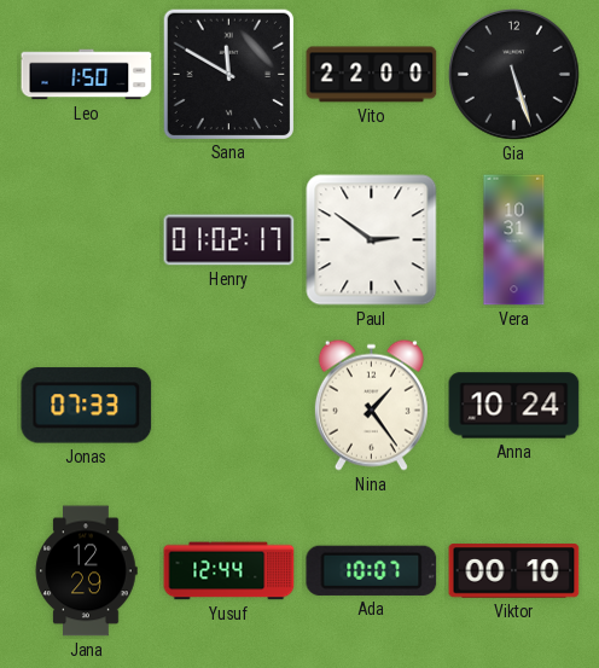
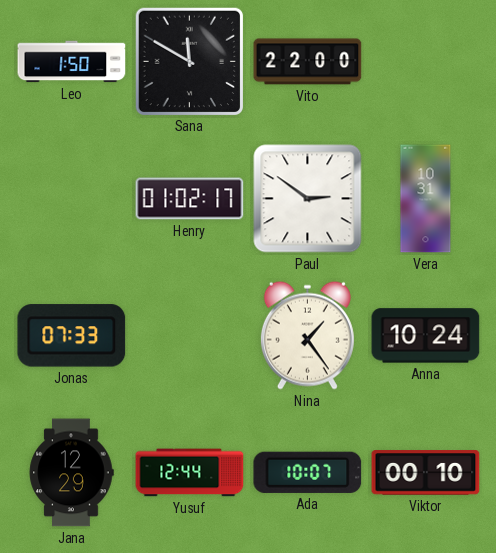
Gia: 5:27 -> none
